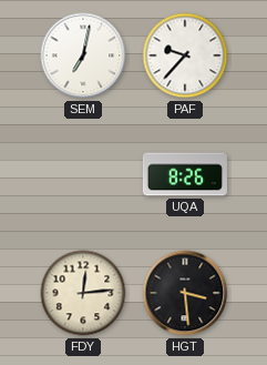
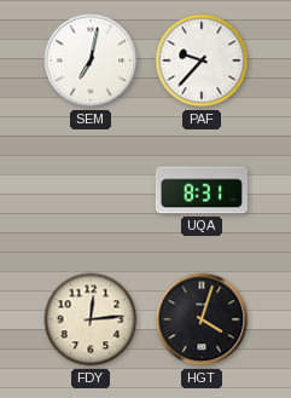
UQA: 8:26 -> 8:31
HGT: 3:29 -> 4:03
